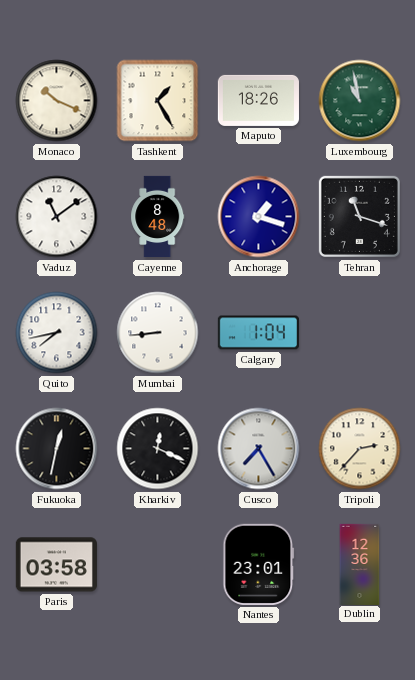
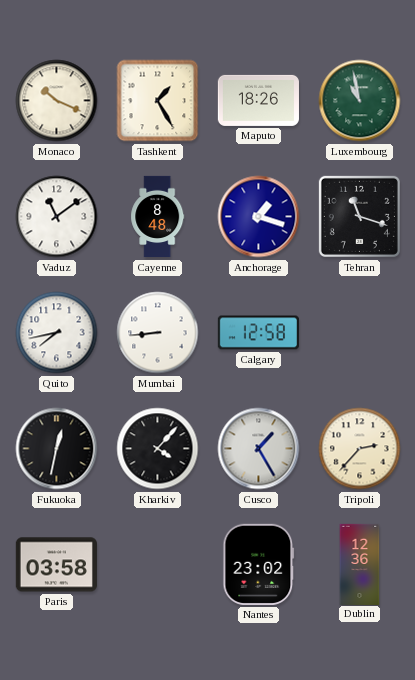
Calgary: 1:04 -> 12:58
Kharkiv: 12:19 -> 4:07
Cusco: 7:25 -> 1:25
Nantes: 23:01 -> 23:02
